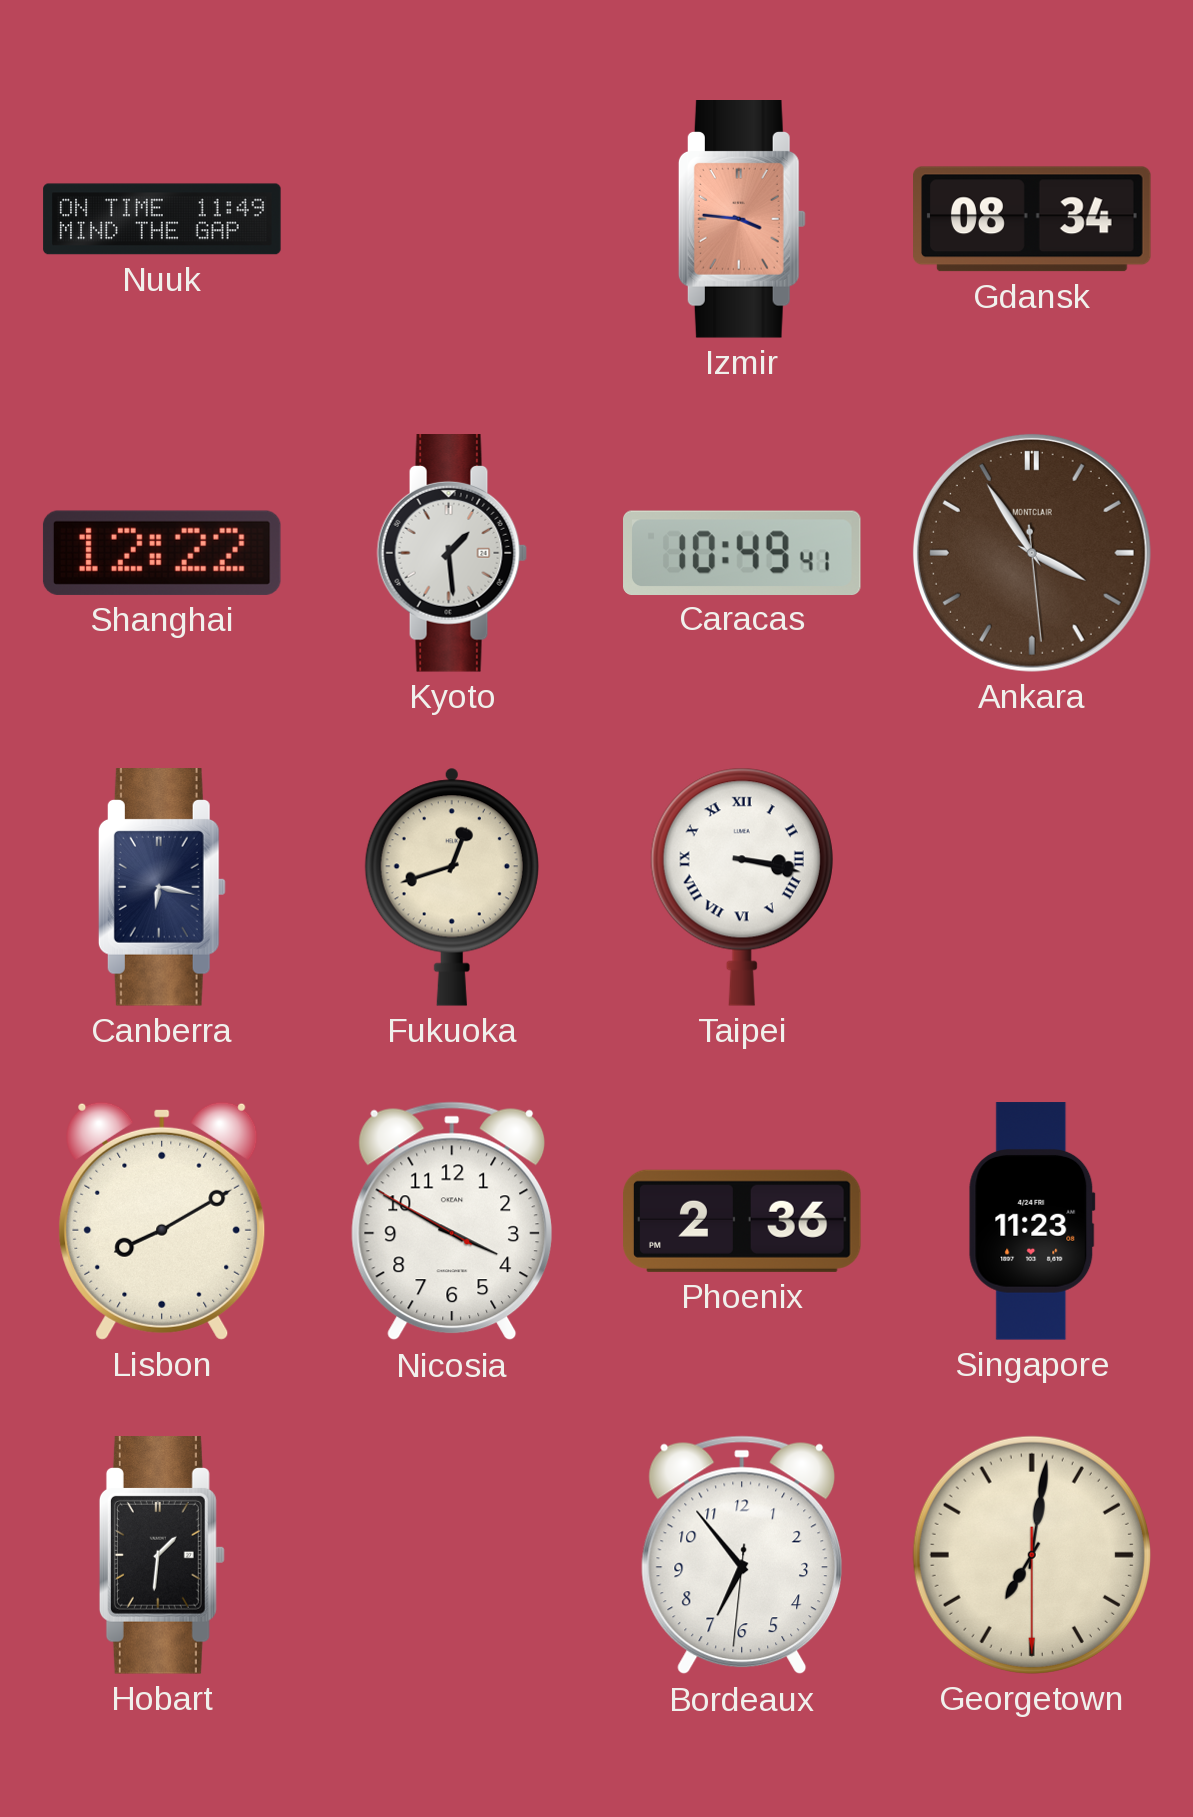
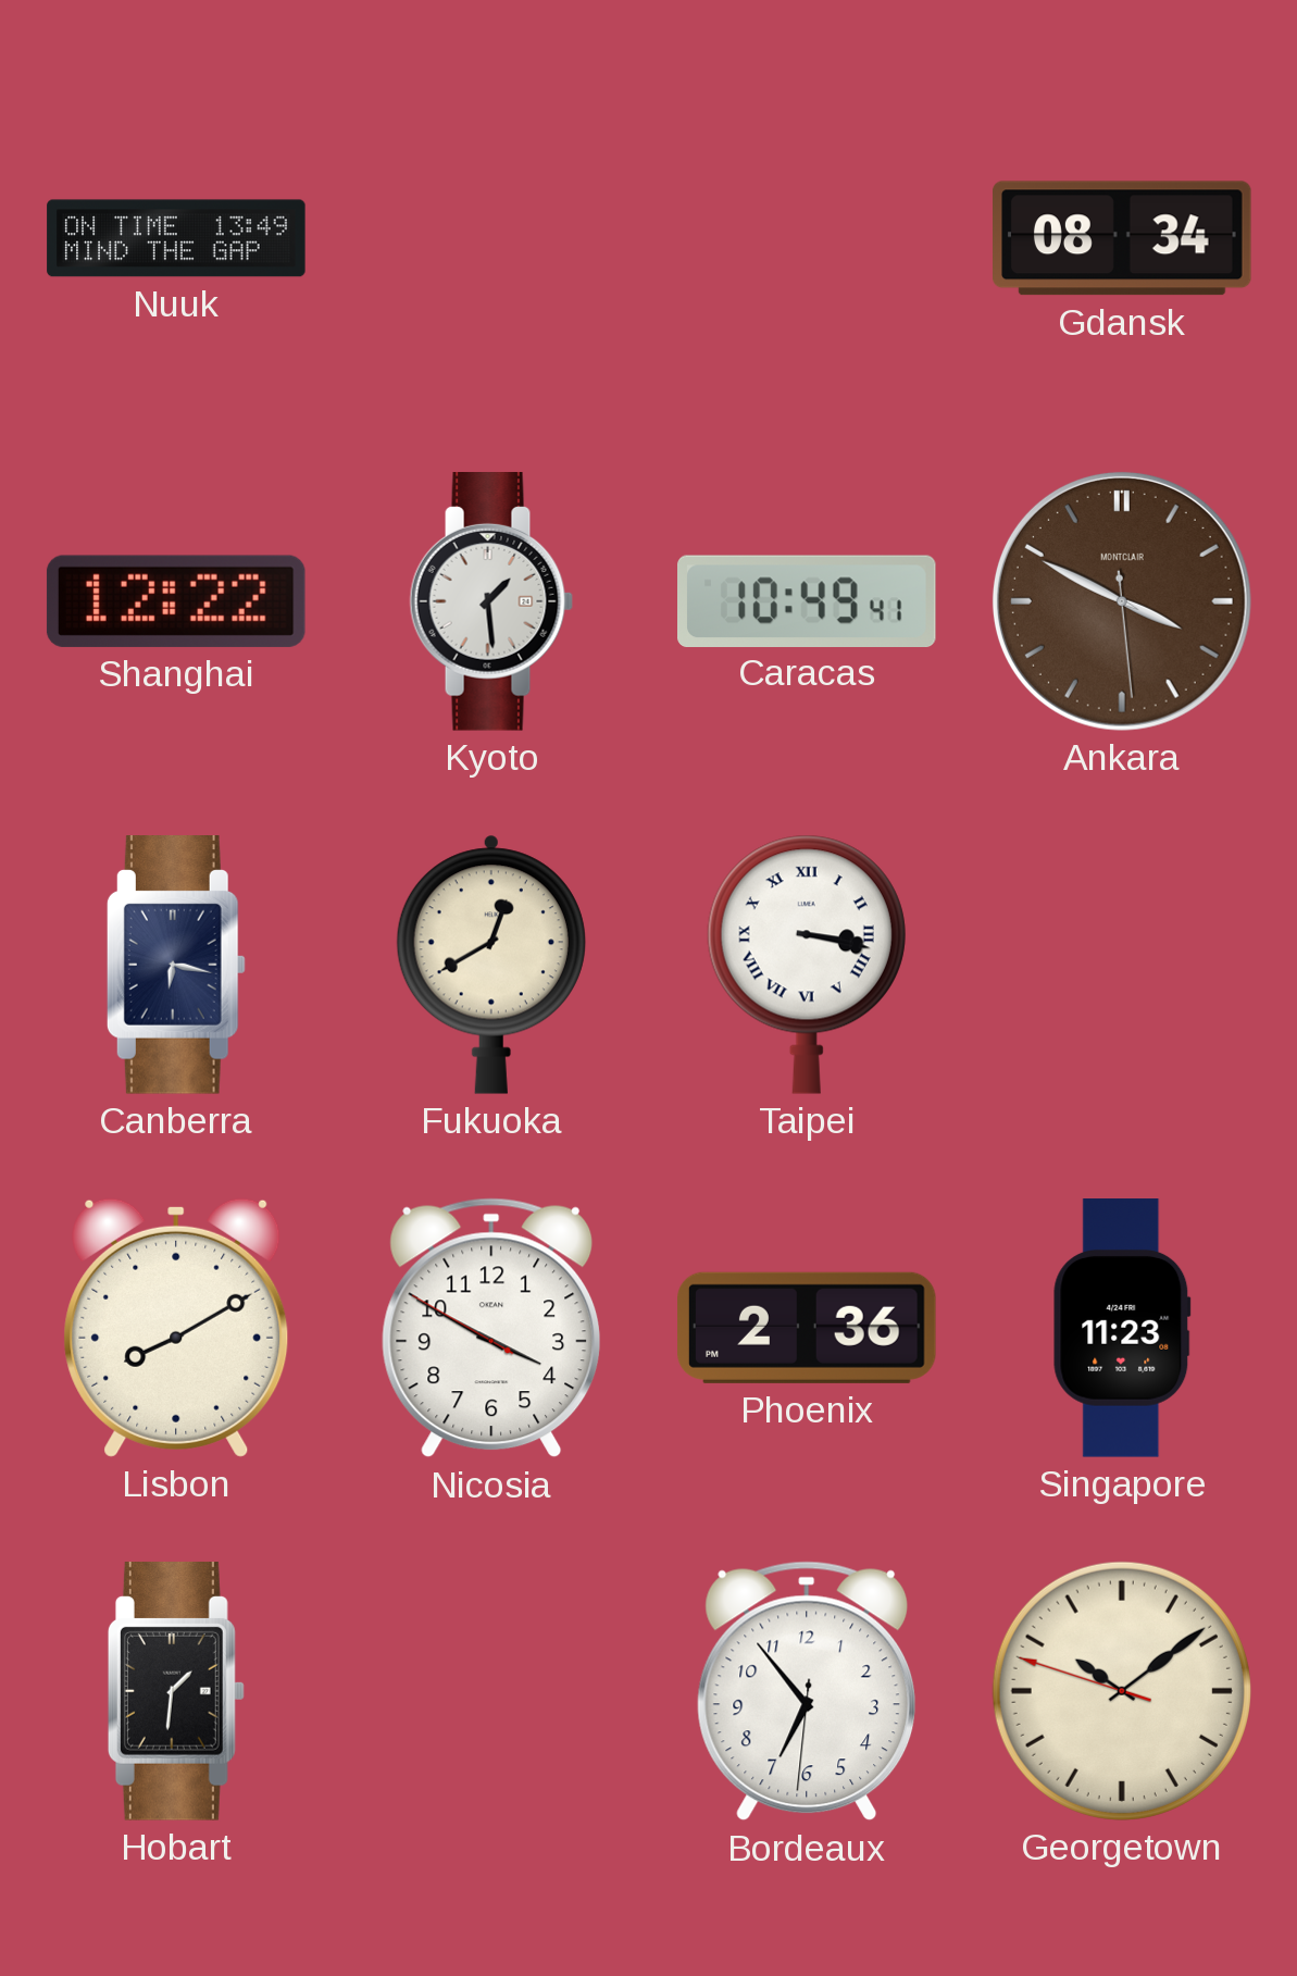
Nuuk: 11:49 -> 13:49
Izmir: 3:46 -> none
Ankara: 3:54 -> 3:49
Fukuoka: 12:42 -> 12:40
Georgetown: 7:01 -> 10:08
